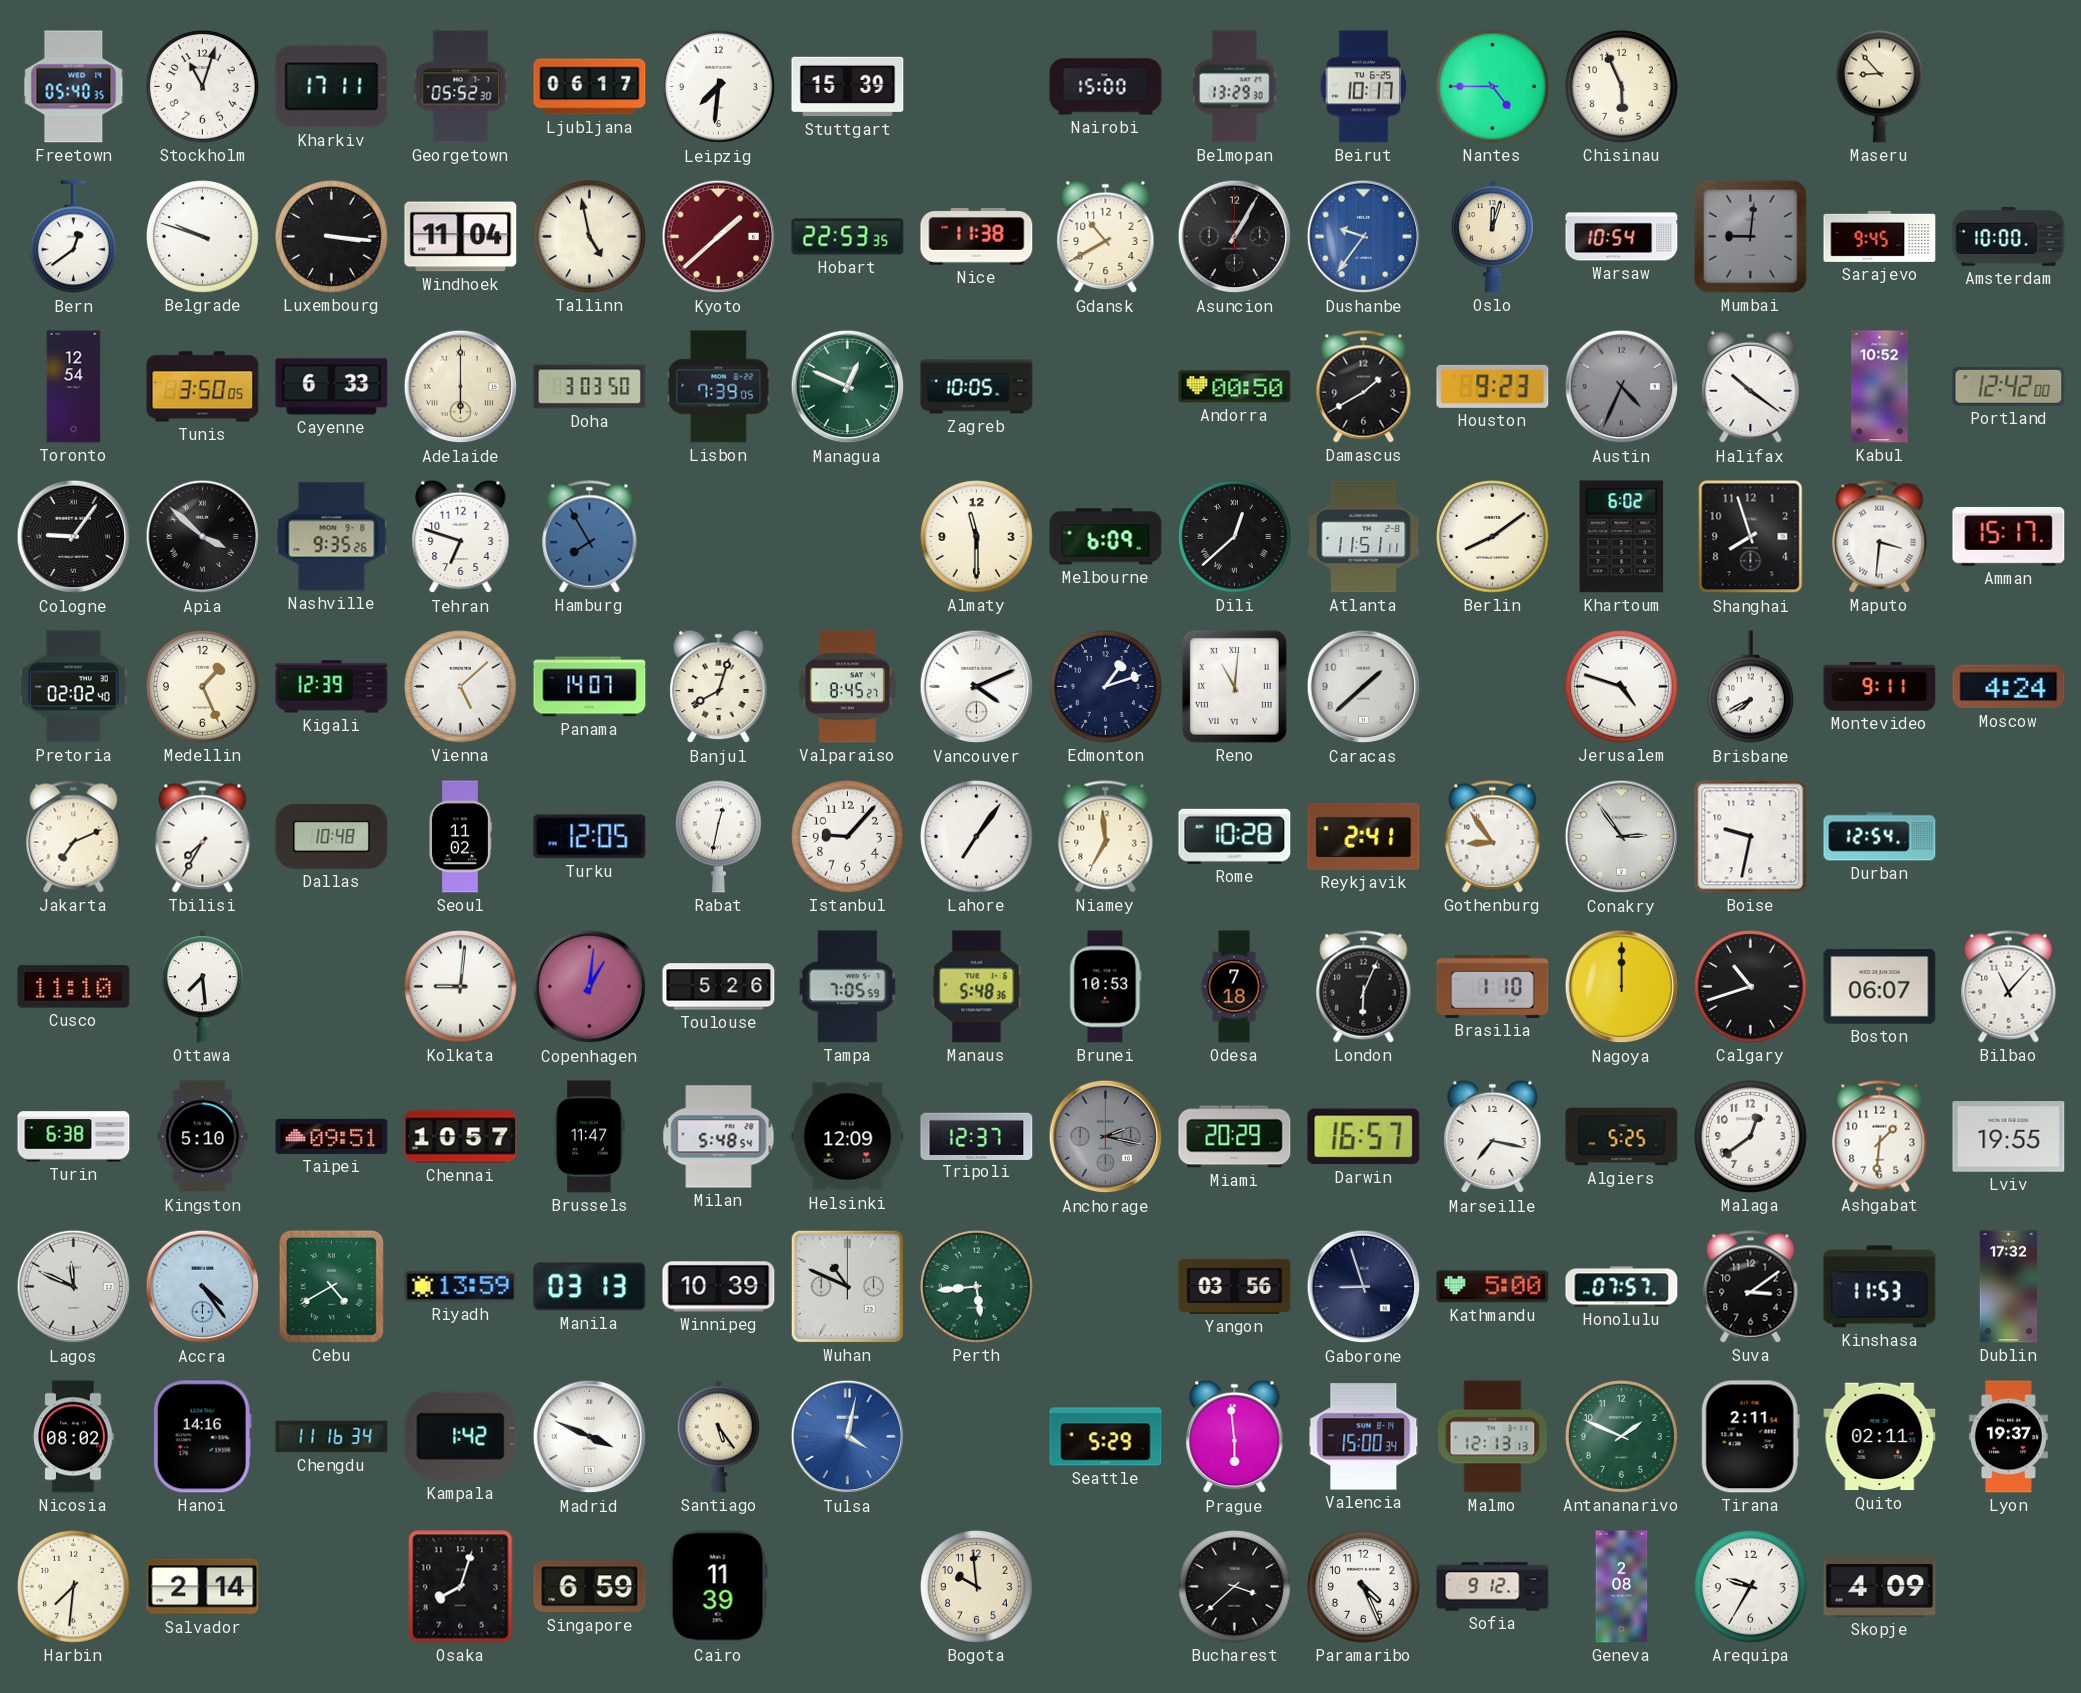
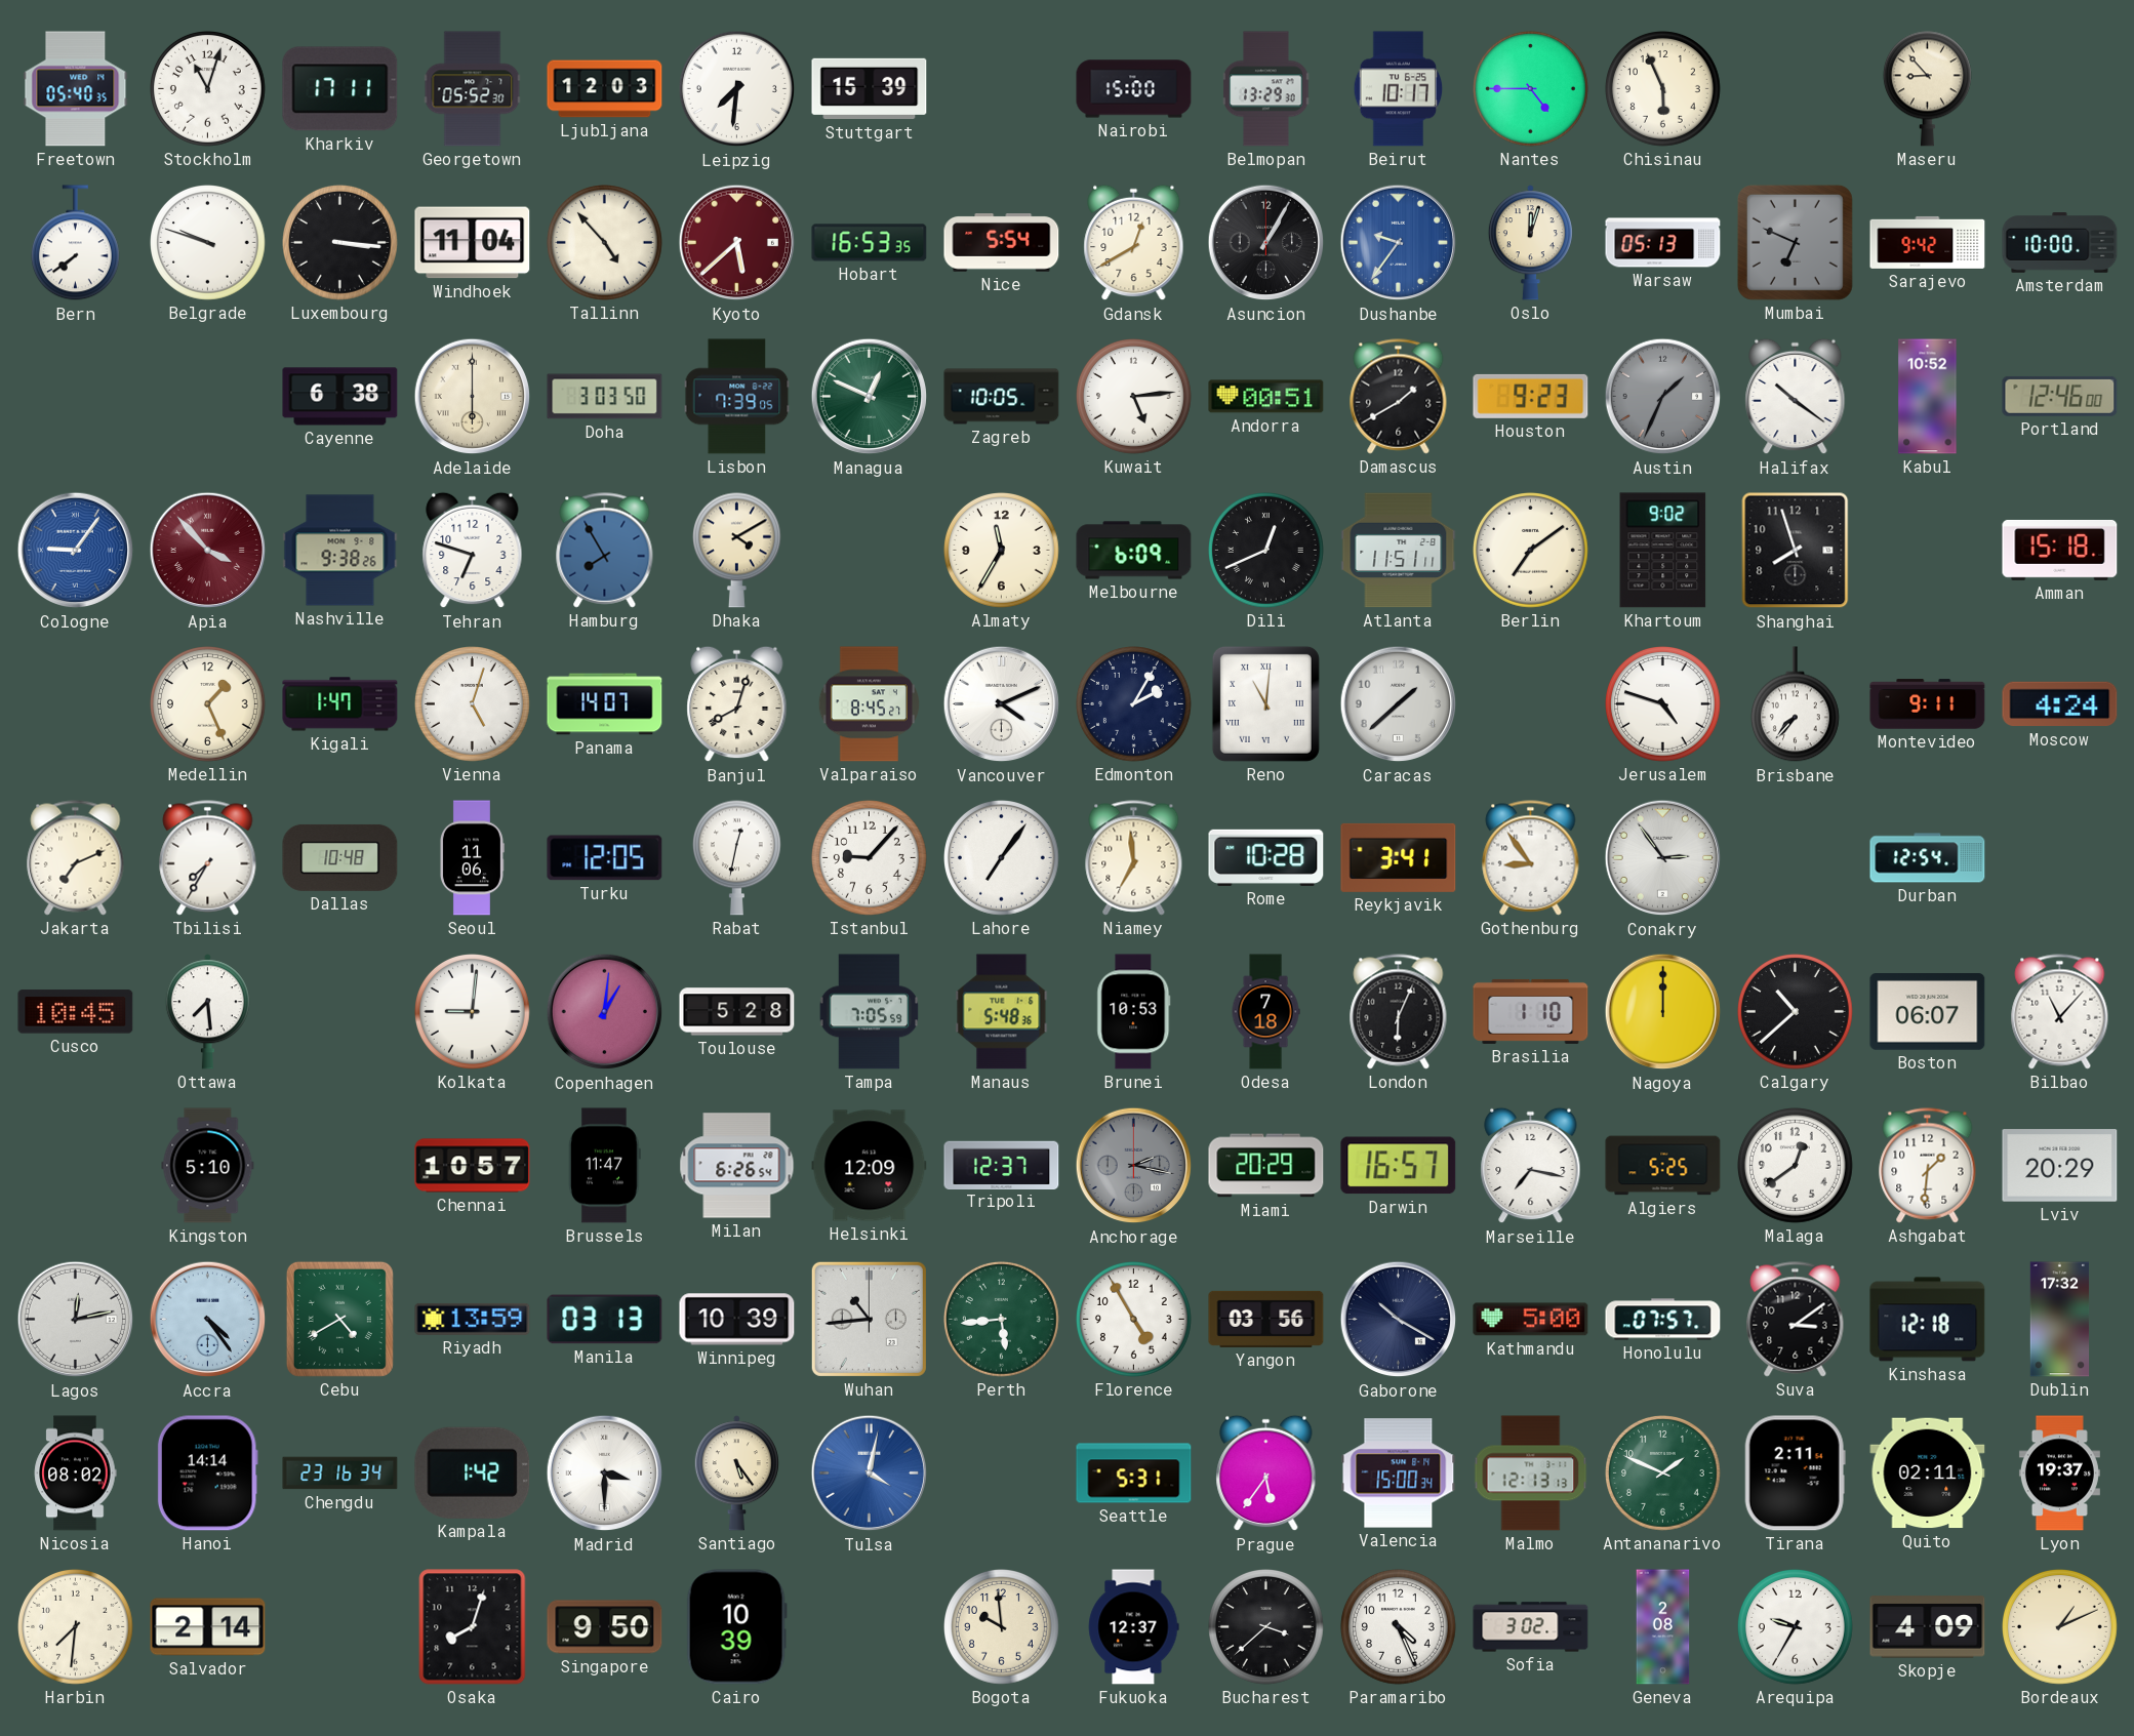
Ljubljana: 06:17 -> 12:03
Bern: 12:39 -> 7:39
Tallinn: 4:58 -> 4:53
Kyoto: 1:38 -> 5:38
Hobart: 22:53 -> 16:53
Nice: 11:38 -> 5:54
Gdansk: 10:40 -> 12:40
Warsaw: 10:54 -> 05:13
Mumbai: 9:01 -> 6:49
Sarajevo: 9:45 -> 9:42
Toronto: 12:54 -> none
Tunis: 3:50 -> none
Cayenne: 6:33 -> 6:38
Kuwait: none -> 5:14
Andorra: 00:50 -> 00:51
Austin: 4:34 -> 1:34
Portland: 12:42 -> 12:46
Cologne dial: black -> blue
Apia: 3:52 -> 3:53
Apia dial: black -> burgundy
Nashville: 9:35 -> 9:38
Dhaka: none -> 4:10
Almaty: 11:30 -> 11:35
Dili: 12:38 -> 12:41
Berlin: 8:09 -> 7:09
Khartoum: 6:02 -> 9:02
Maputo: 3:31 -> none
Amman: 15:17 -> 15:18
Pretoria: 02:02 -> none
Kigali: 12:39 -> 1:47
Vienna: 5:08 -> 5:03
Edmonton: 1:12 -> 2:05
Brisbane: 7:40 -> 7:37
Seoul: 11:02 -> 11:06
Reykjavik: 2:41 -> 3:41
Boise: 9:32 -> none
Cusco: 11:10 -> 10:45
Toulouse: 5:26 -> 5:28
Calgary: 10:42 -> 10:38
Turin: 6:38 -> none
Taipei: 09:51 -> none
Milan: 5:48 -> 6:26
Lviv: 19:55 -> 20:29
Lagos: 11:49 -> 12:13
Wuhan: 10:49 -> 10:44
Florence: none -> 4:55
Gaborone: 8:57 -> 10:20
Kinshasa: 11:53 -> 12:18
Hanoi: 14:16 -> 14:14
Chengdu: 11:16 -> 23:16
Madrid: 3:49 -> 3:30
Seattle: 5:29 -> 5:31
Prague: 5:59 -> 5:36
Singapore: 6:59 -> 9:50
Cairo: 11:39 -> 10:39
Fukuoka: none -> 12:37
Sofia: 9:12 -> 3:02
Bordeaux: none -> 1:11
